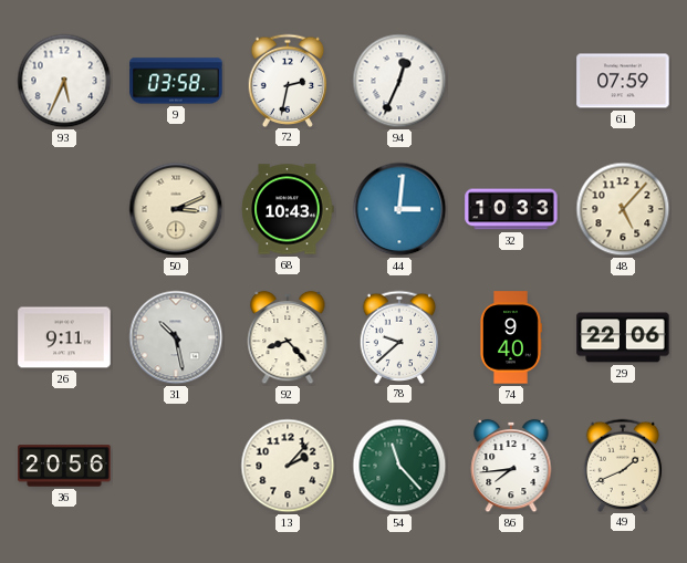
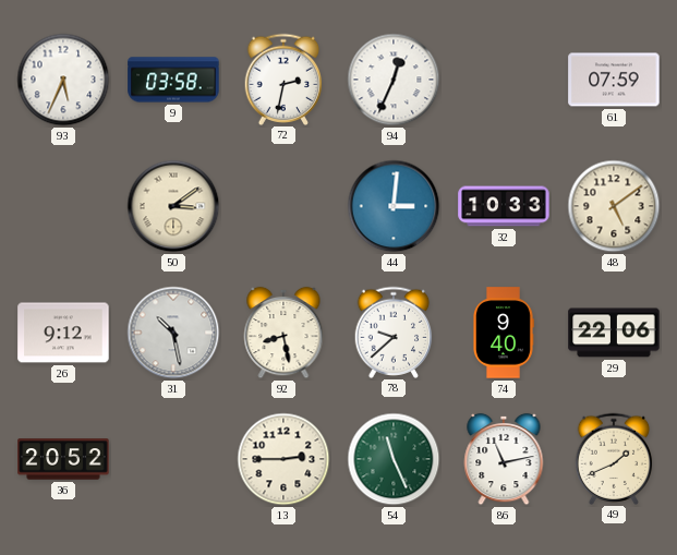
50: 3:11 -> 3:09
68: 10:43 -> none
48: 5:07 -> 5:09
26: 9:11 -> 9:12
92: 8:23 -> 8:28
36: 20:56 -> 20:52
13: 2:07 -> 2:45
54: 11:23 -> 11:26
86: 7:44 -> 11:13
